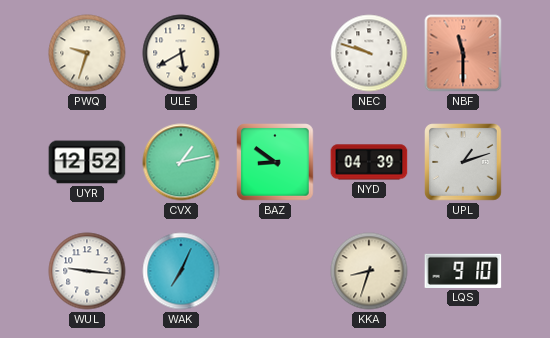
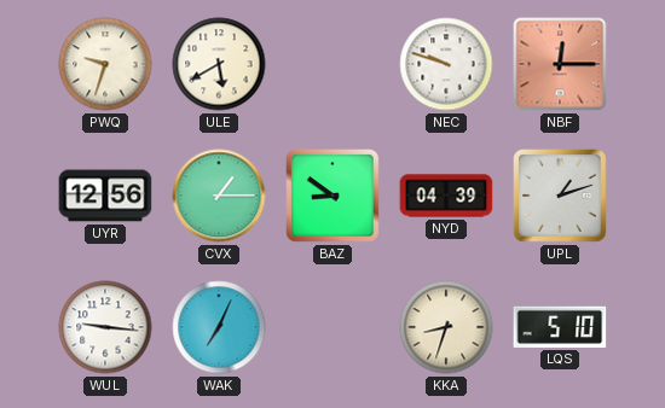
NBF: 11:30 -> 12:15
UYR: 12:52 -> 12:56
CVX: 1:13 -> 1:15
LQS: 9:10 -> 5:10
